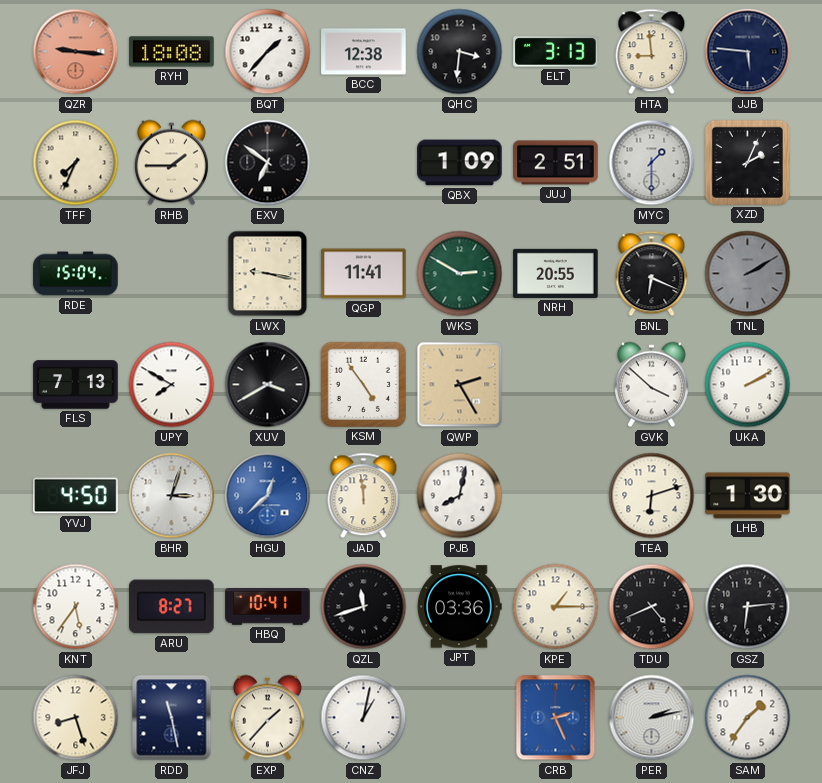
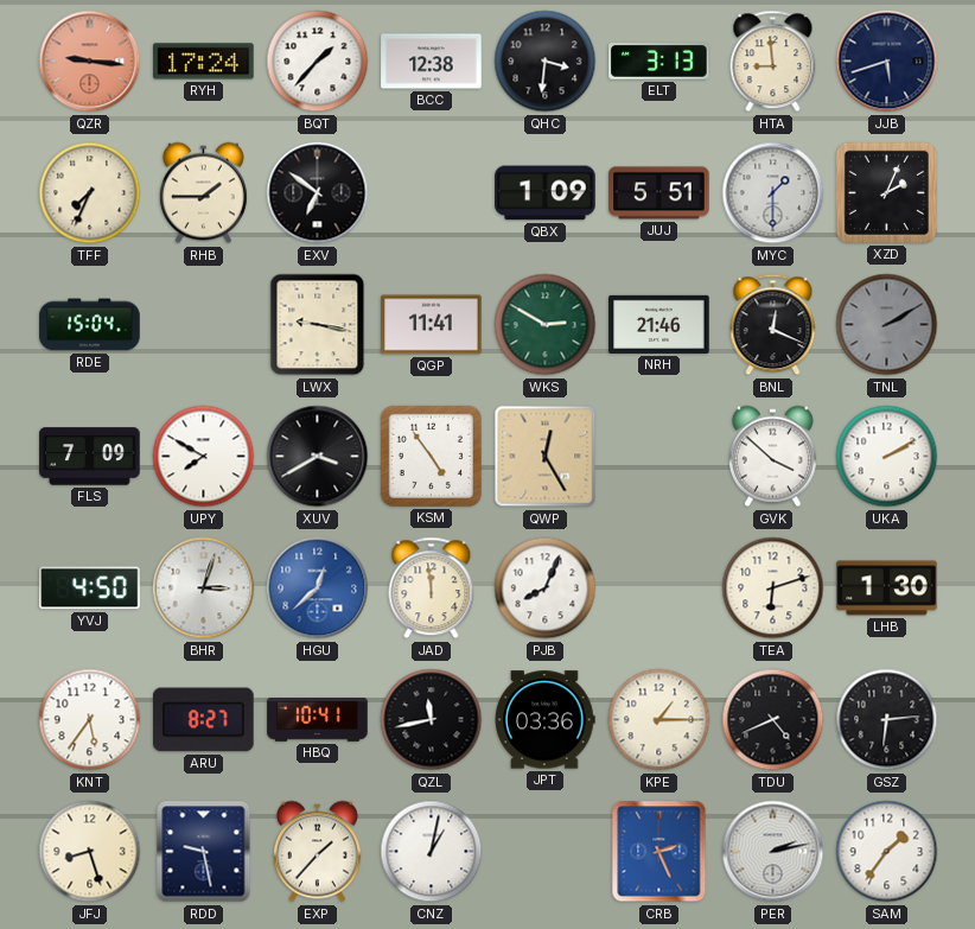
RYH: 18:08 -> 17:24
JJB: 5:46 -> 5:42
JUJ: 2:51 -> 5:51
NRH: 20:55 -> 21:46
BNL: 6:19 -> 12:19
FLS: 7:13 -> 7:09
QWP: 2:25 -> 12:25
PJB: 8:02 -> 8:04
QZL: 11:42 -> 11:43
RDD: 11:28 -> 9:28
